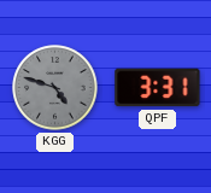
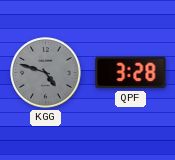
QPF: 3:31 -> 3:28
